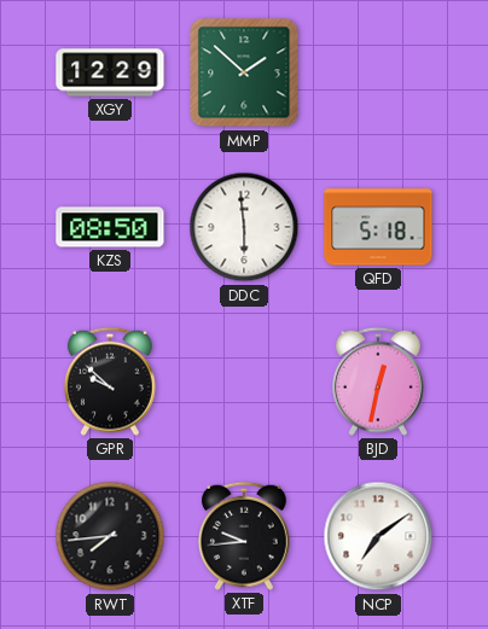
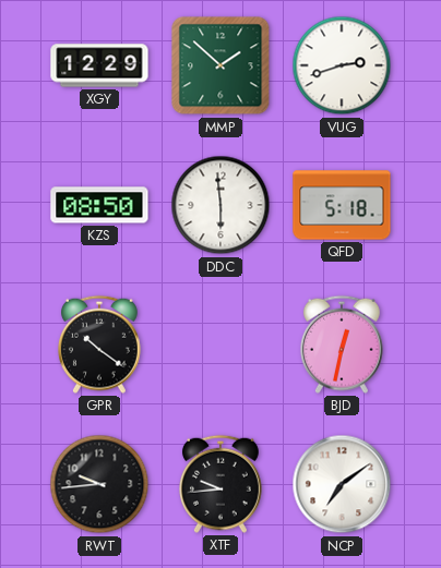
VUG: none -> 2:42
GPR: 9:52 -> 10:21
RWT: 7:44 -> 9:44
